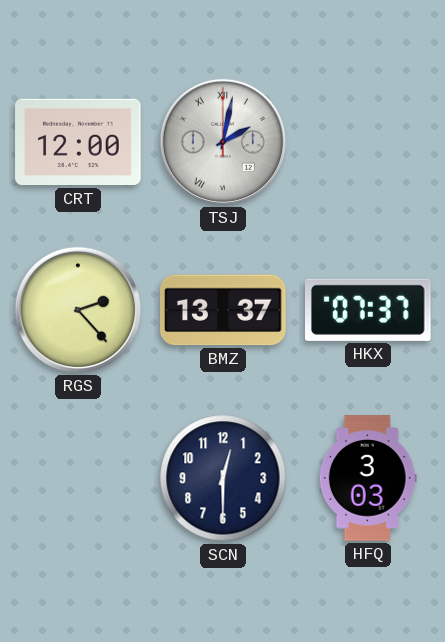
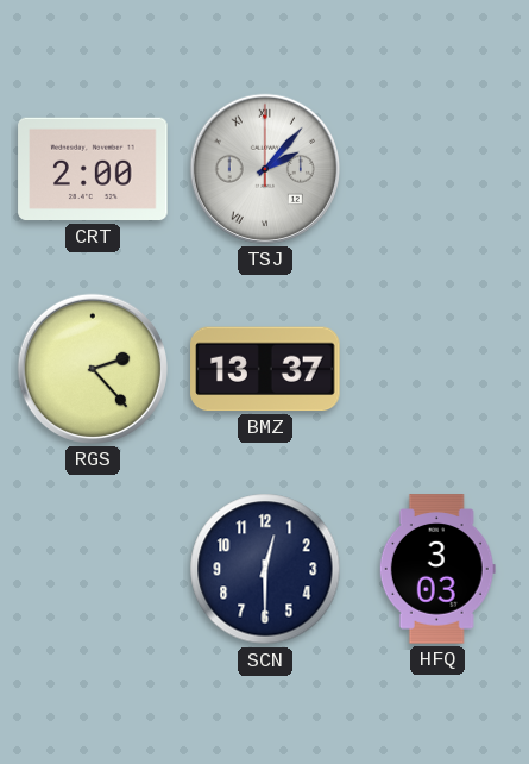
CRT: 12:00 -> 2:00
TSJ: 2:02 -> 2:07
HKX: 07:37 -> none
